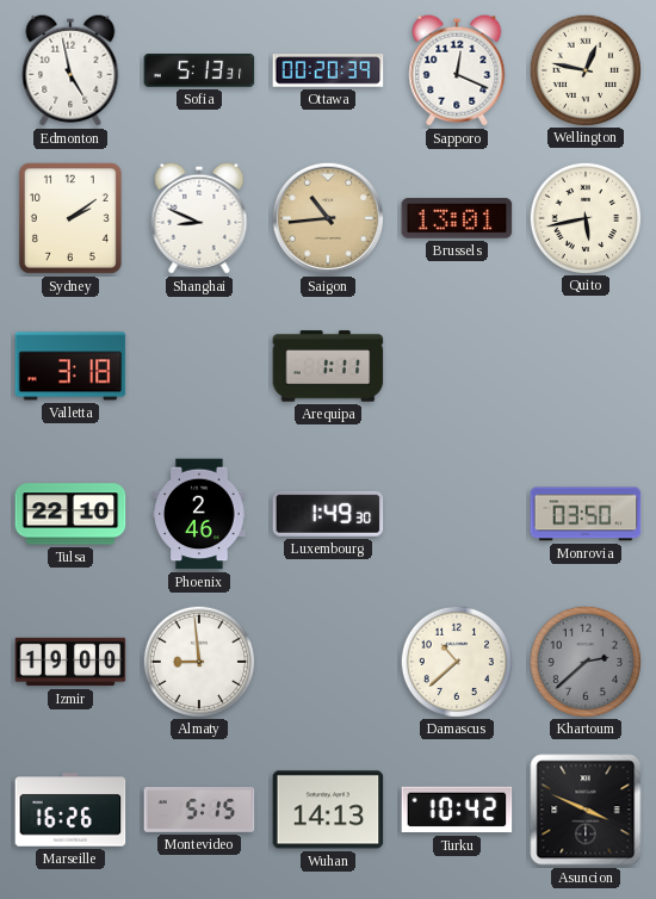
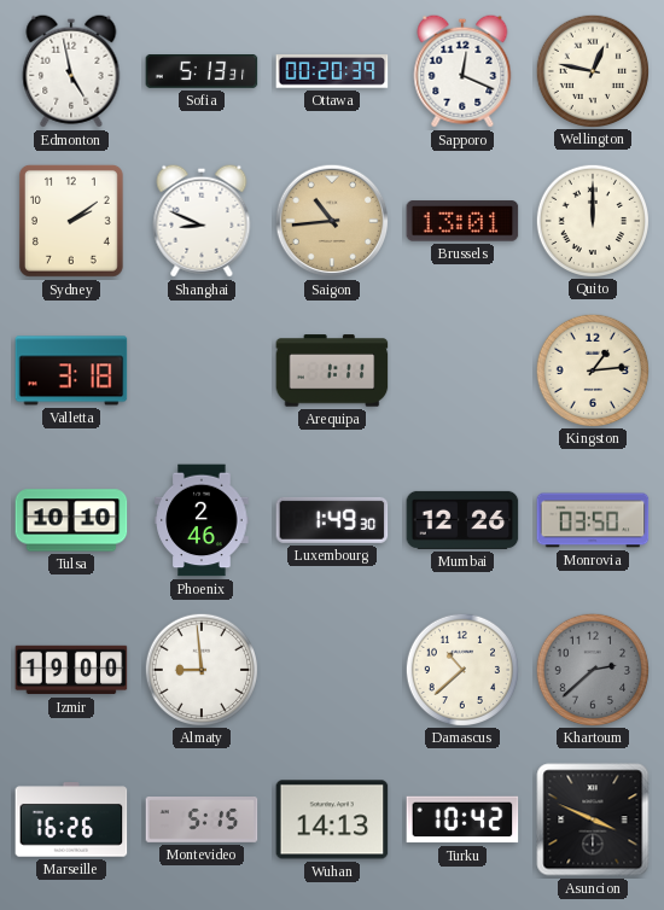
Quito: 5:43 -> 12:00
Kingston: none -> 1:14
Tulsa: 22:10 -> 10:10
Mumbai: none -> 12:26
